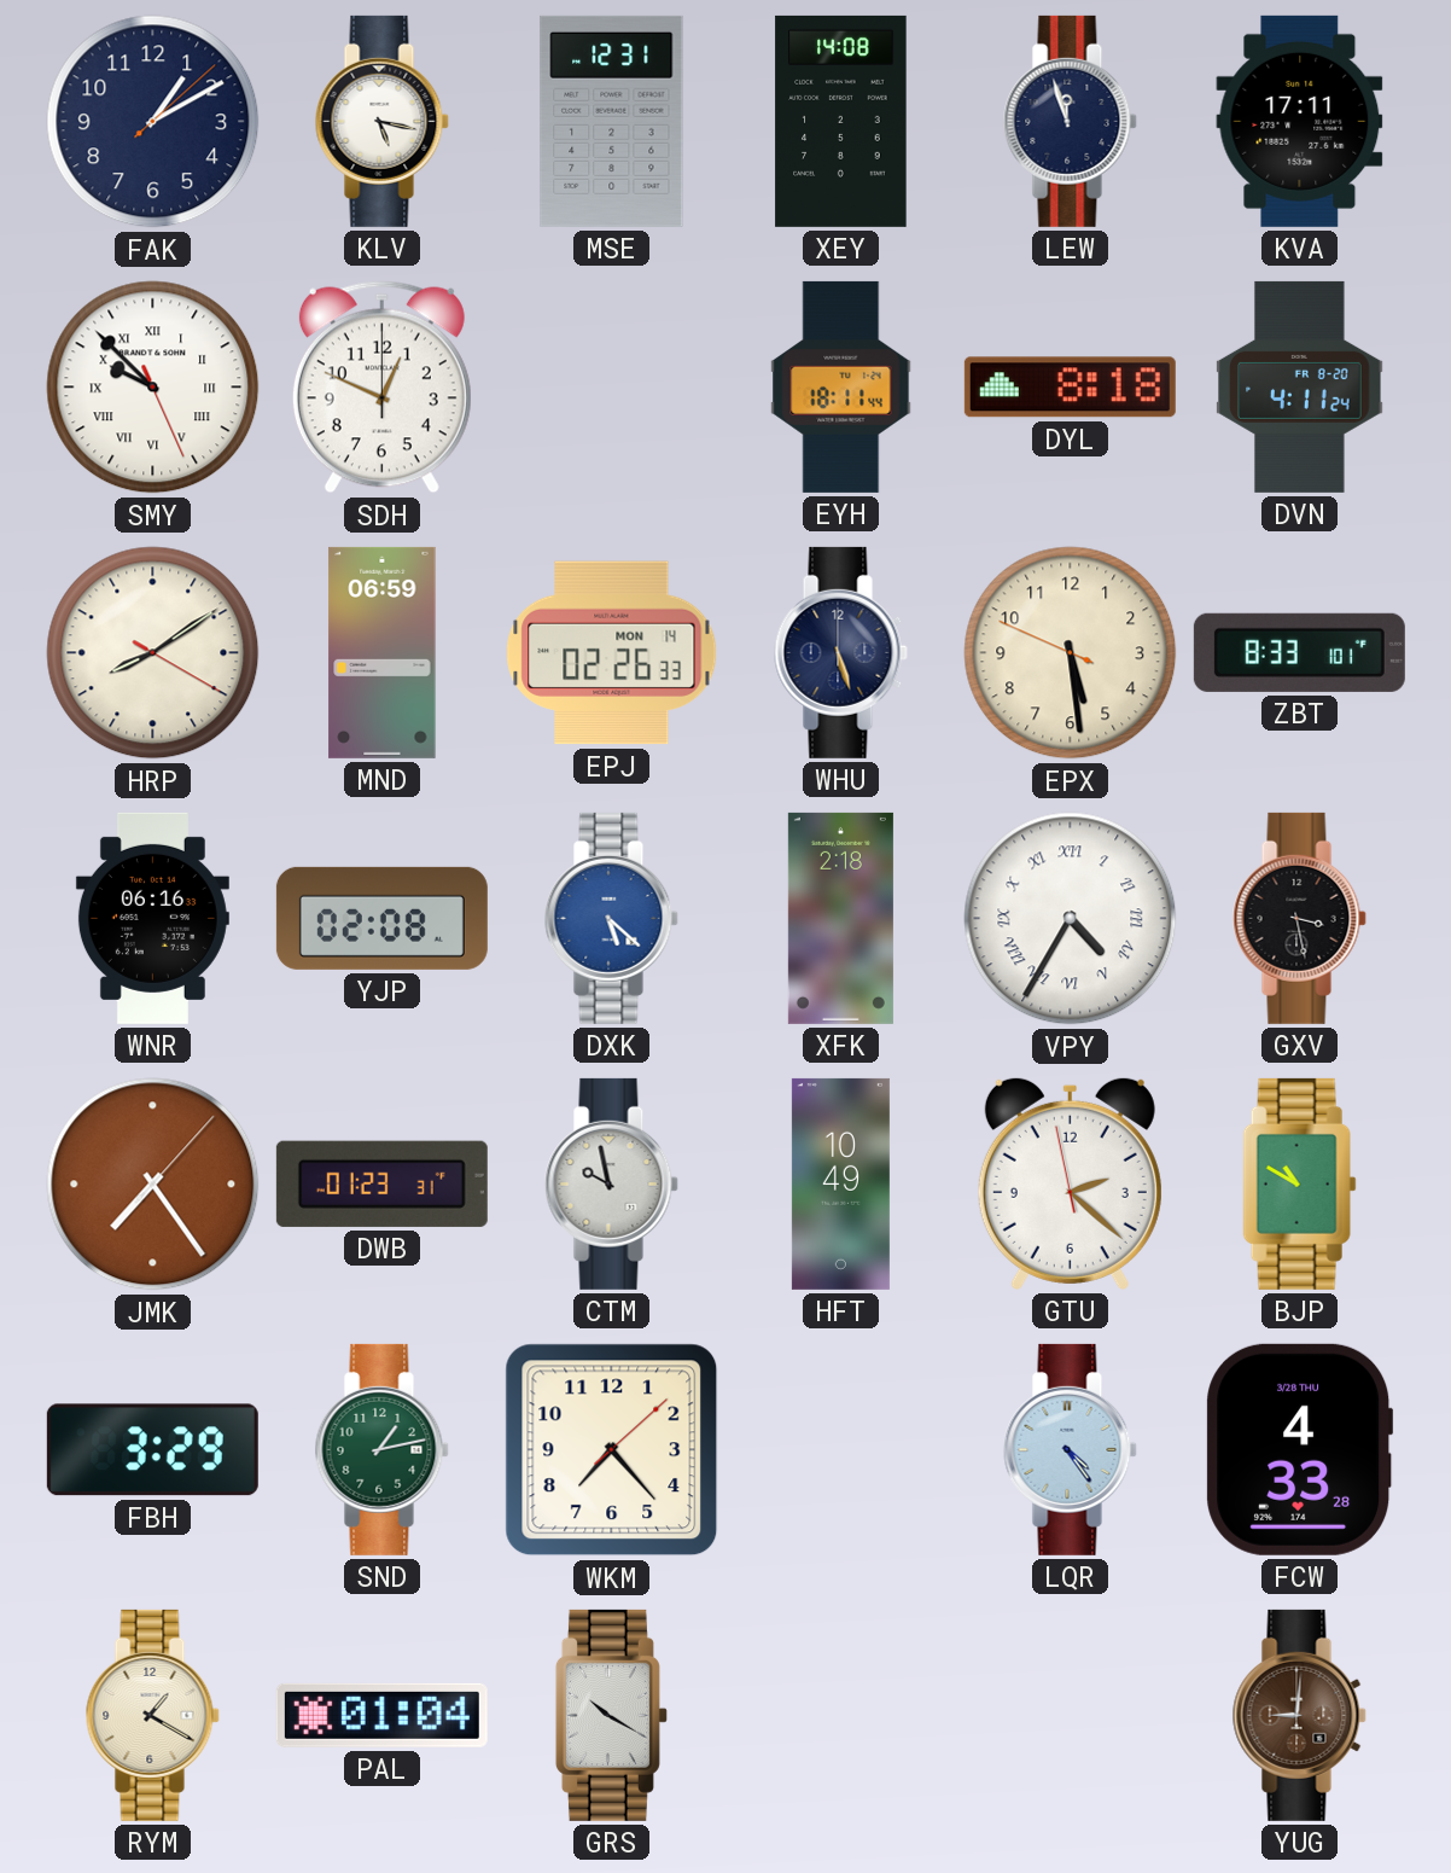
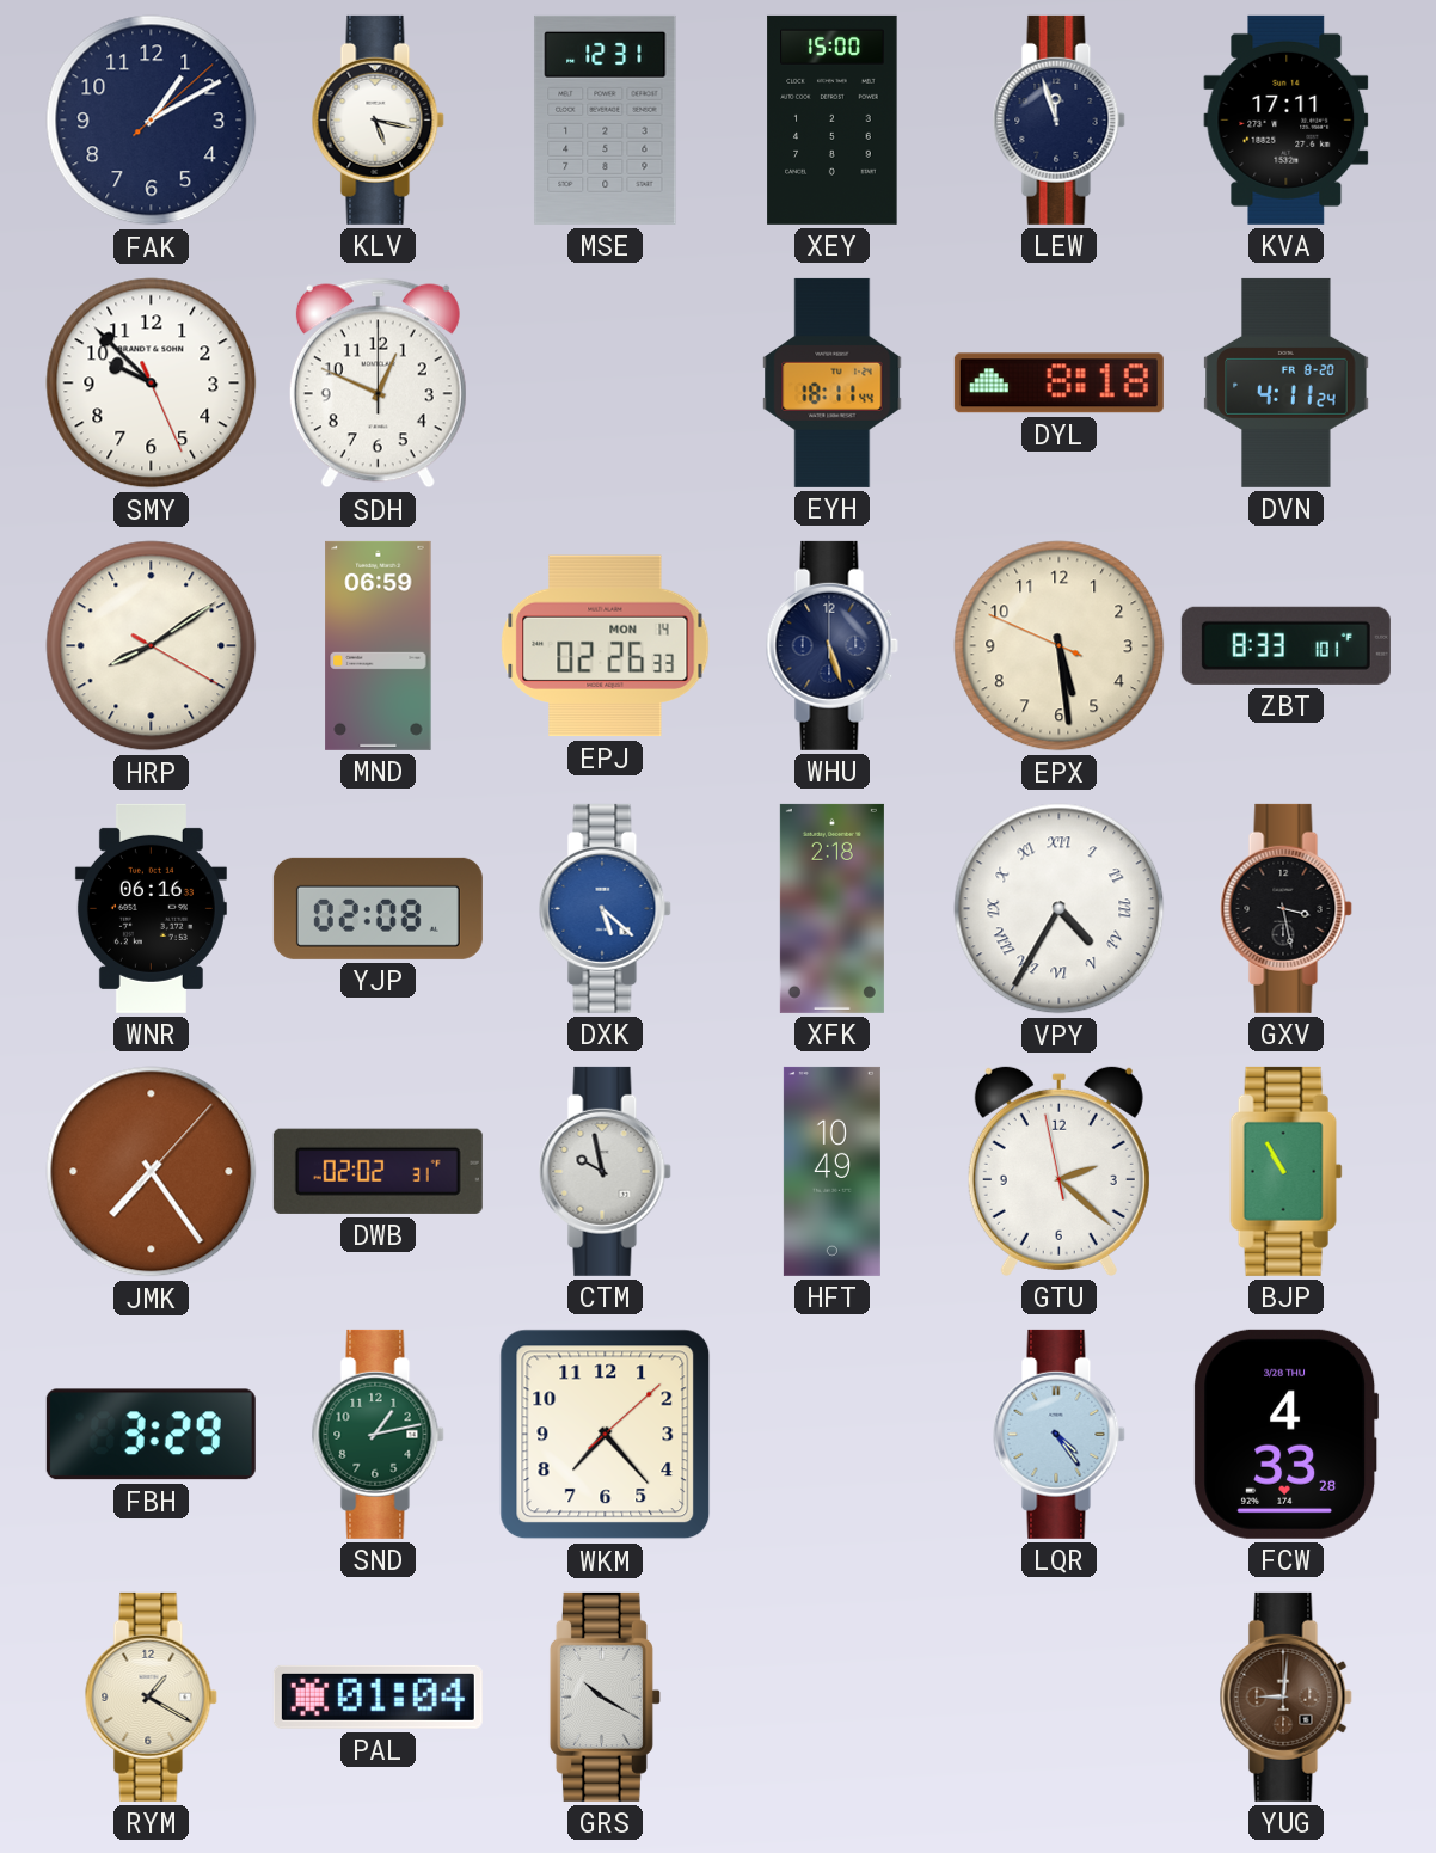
XEY: 14:08 -> 15:00
SMY numerals: Roman -> Arabic
DWB: 01:23 -> 02:02
BJP: 10:50 -> 10:55
